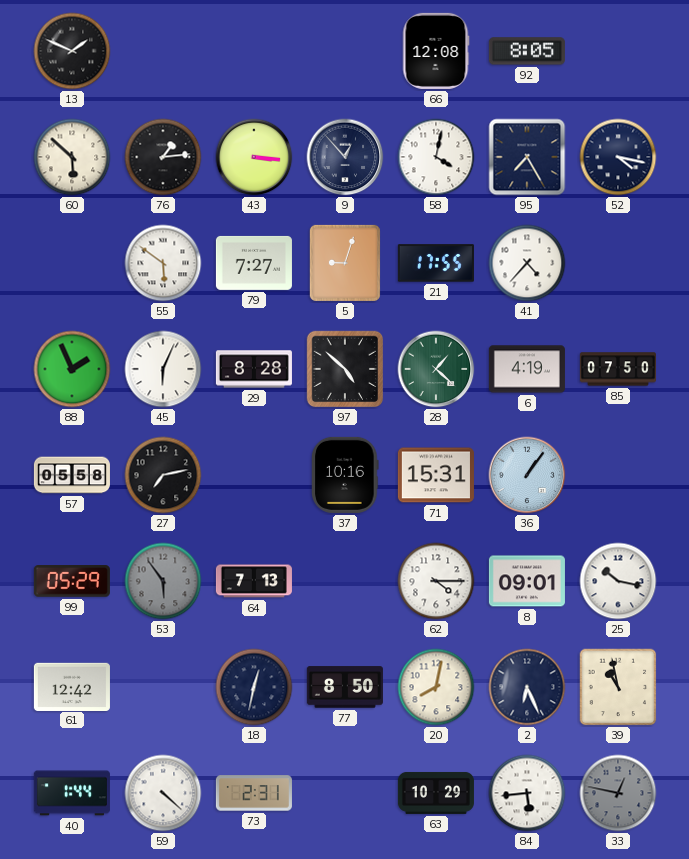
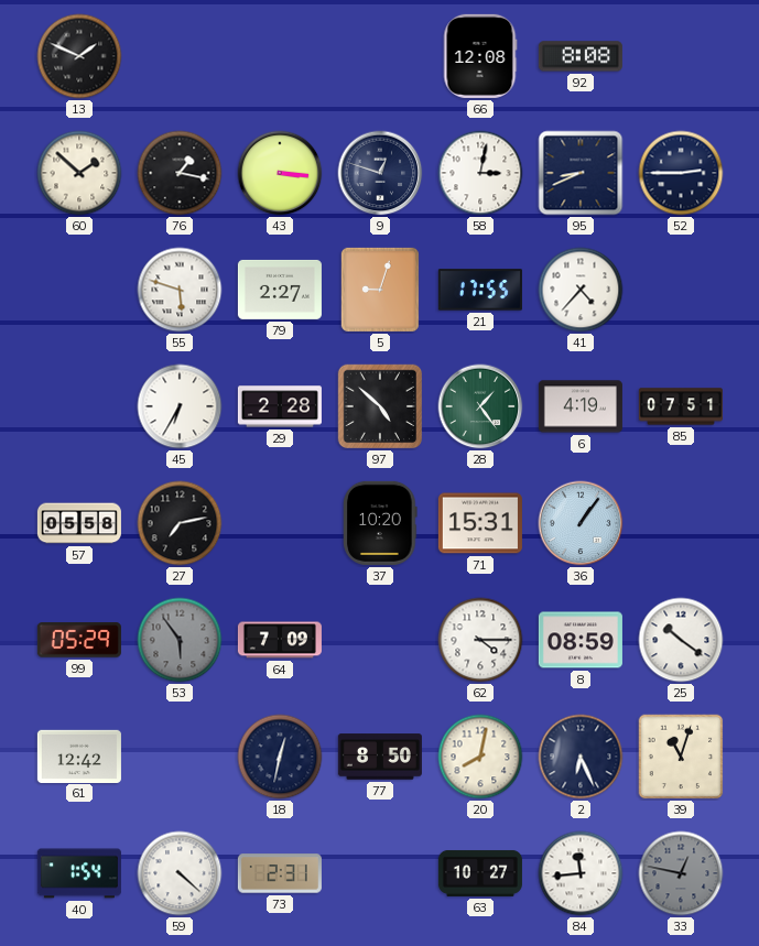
92: 8:05 -> 8:08
60: 5:52 -> 1:52
76: 1:14 -> 1:17
9: 12:53 -> 12:48
58: 4:02 -> 3:02
95: 7:25 -> 8:41
52: 4:17 -> 2:45
55: 5:51 -> 5:48
79: 7:27 -> 2:27
88: 1:56 -> none
45: 6:04 -> 6:35
29: 8:28 -> 2:28
28: 1:22 -> 1:24
85: 07:50 -> 07:51
37: 10:16 -> 10:20
64: 7:13 -> 7:09
8: 09:01 -> 08:59
25: 10:17 -> 10:21
39: 10:58 -> 11:03
40: 1:44 -> 1:54
63: 10:29 -> 10:27
84: 5:44 -> 11:44
